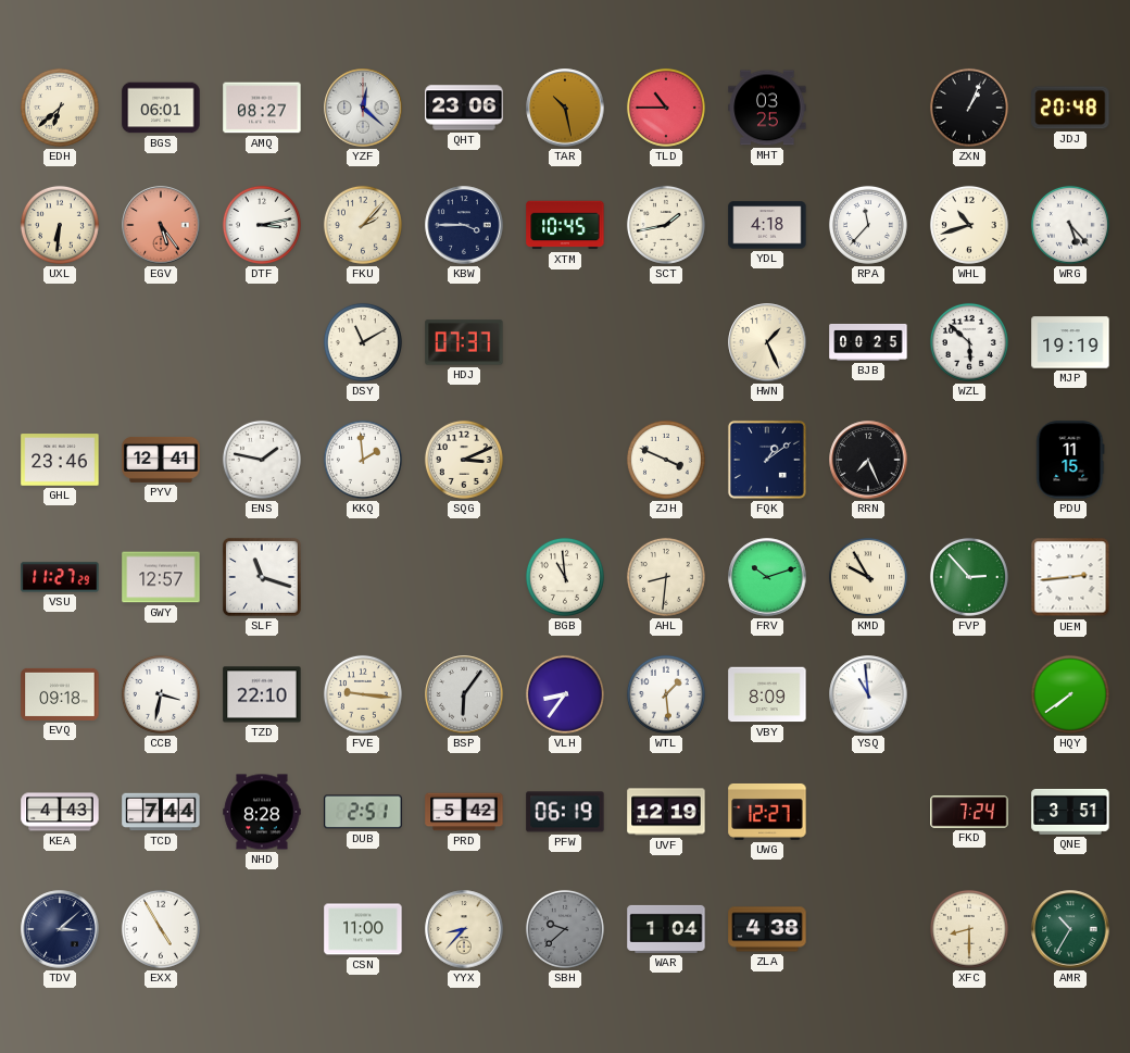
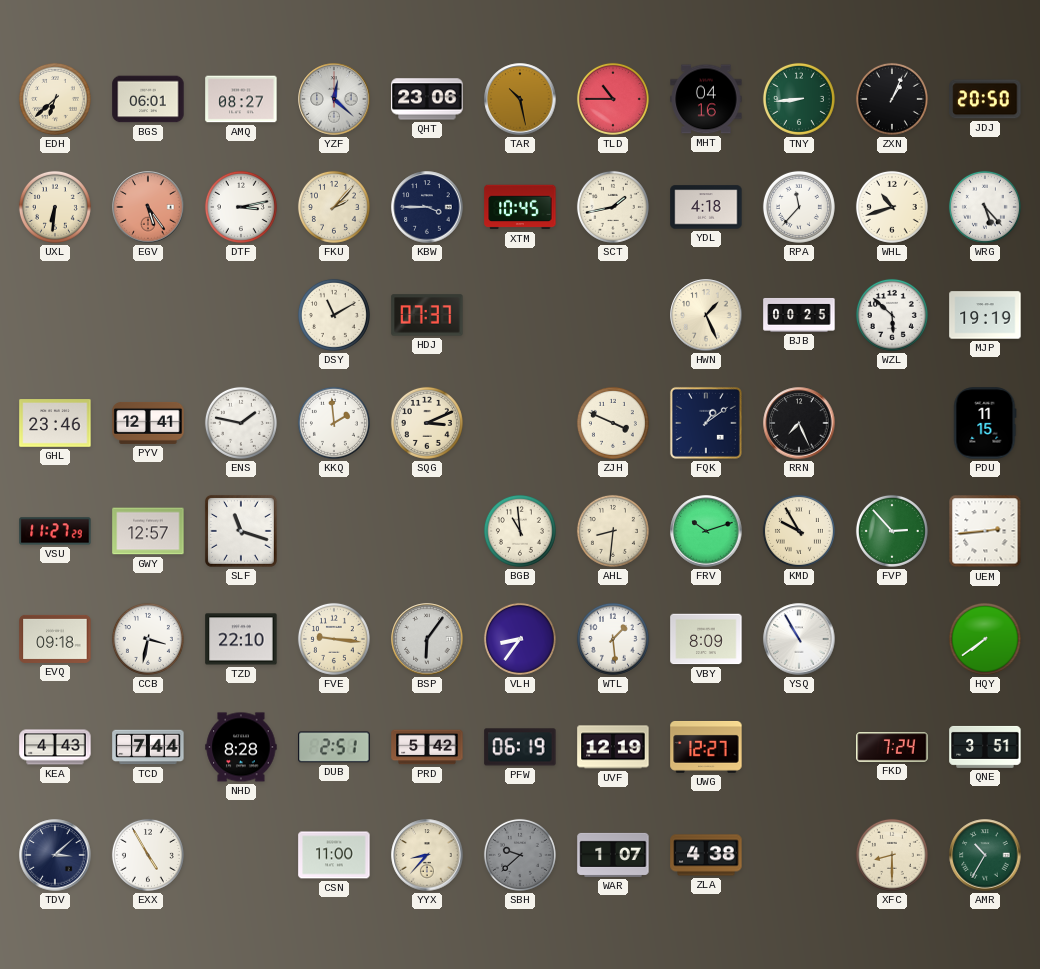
MHT: 03:25 -> 04:16
TNY: none -> 8:44
JDJ: 20:48 -> 20:50
YSQ: 10:59 -> 10:55
WAR: 1:04 -> 1:07
